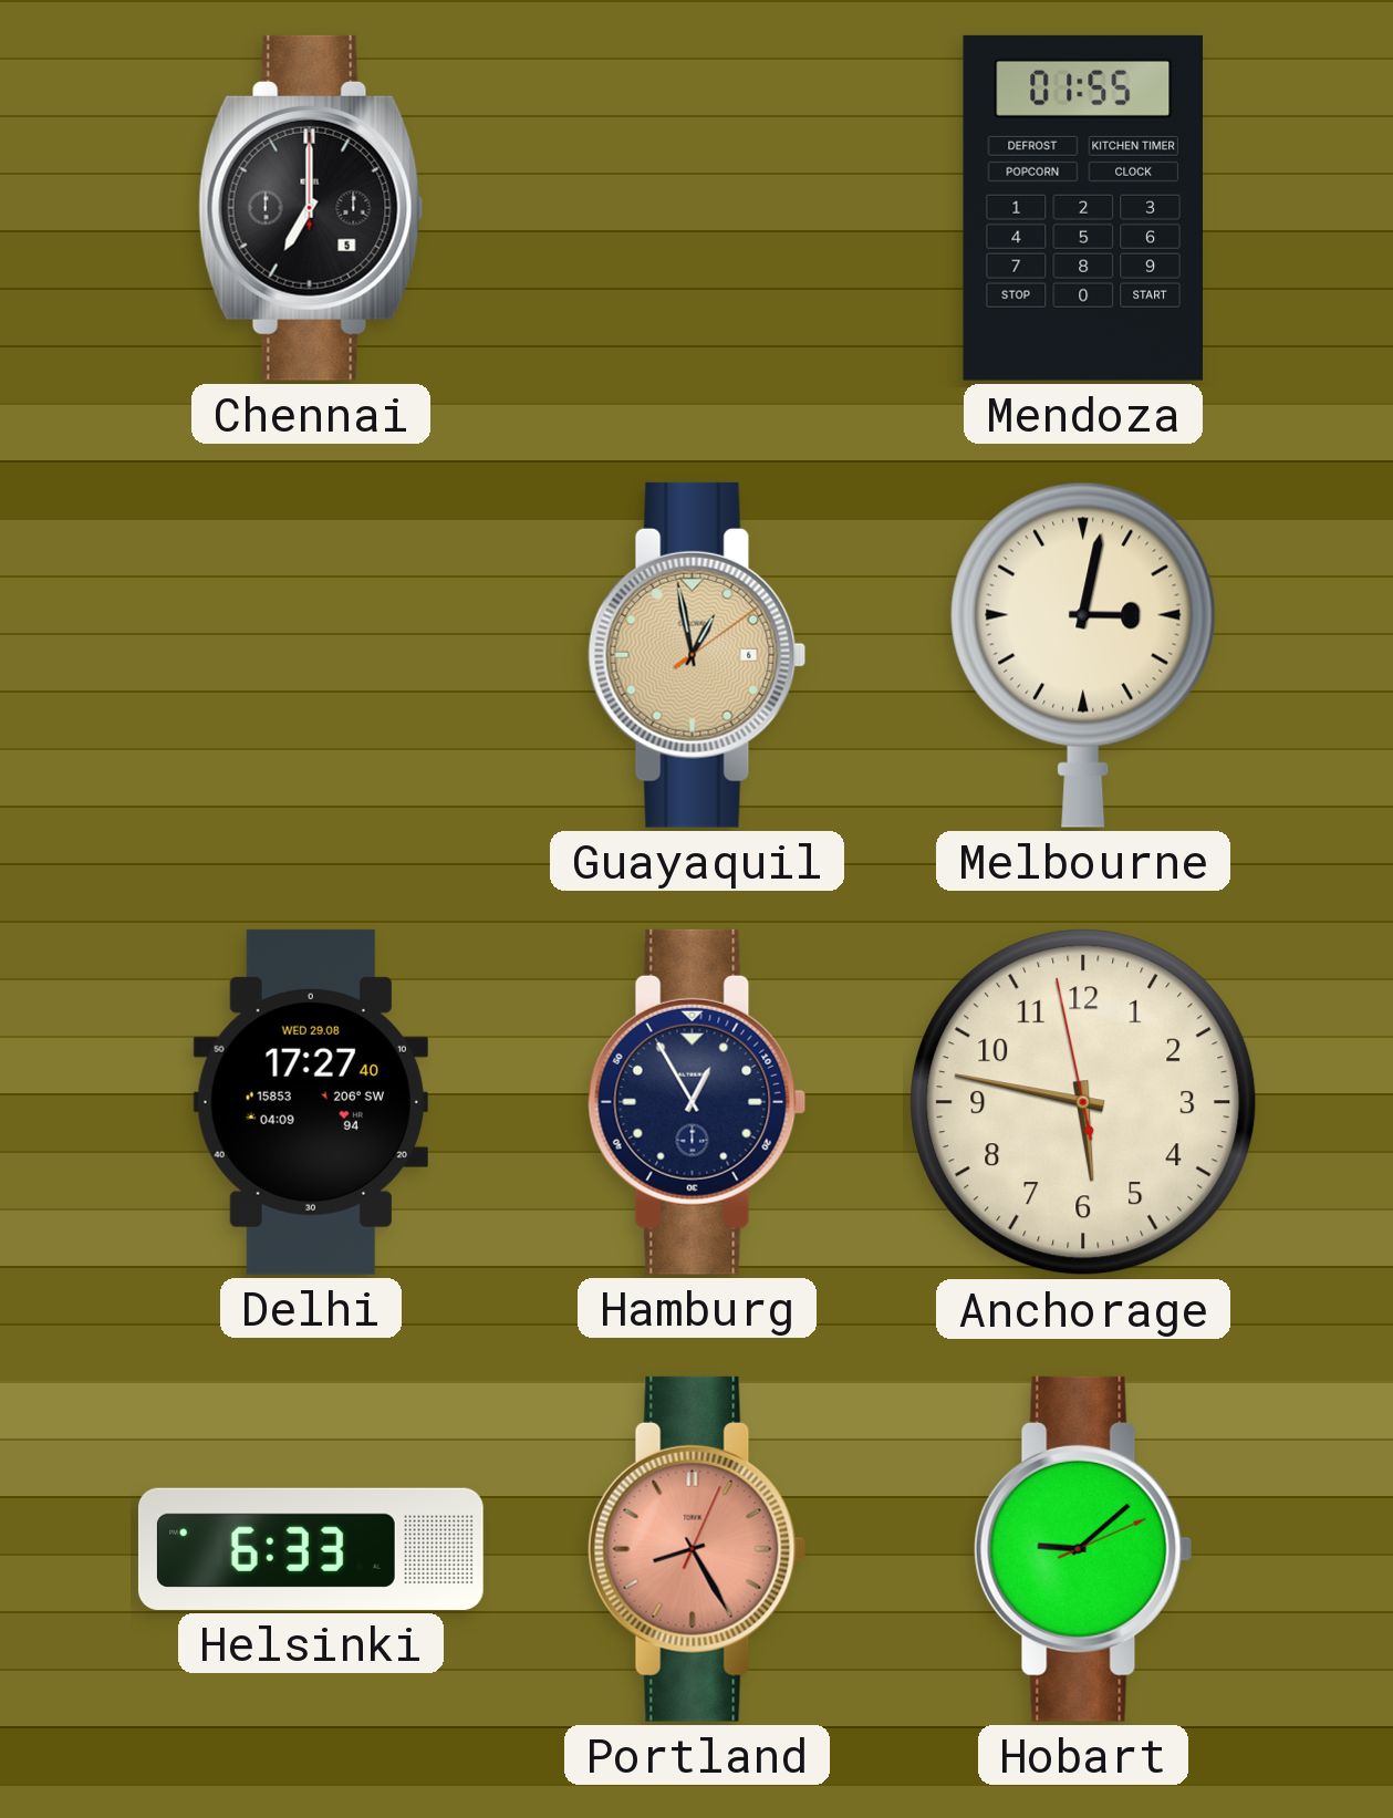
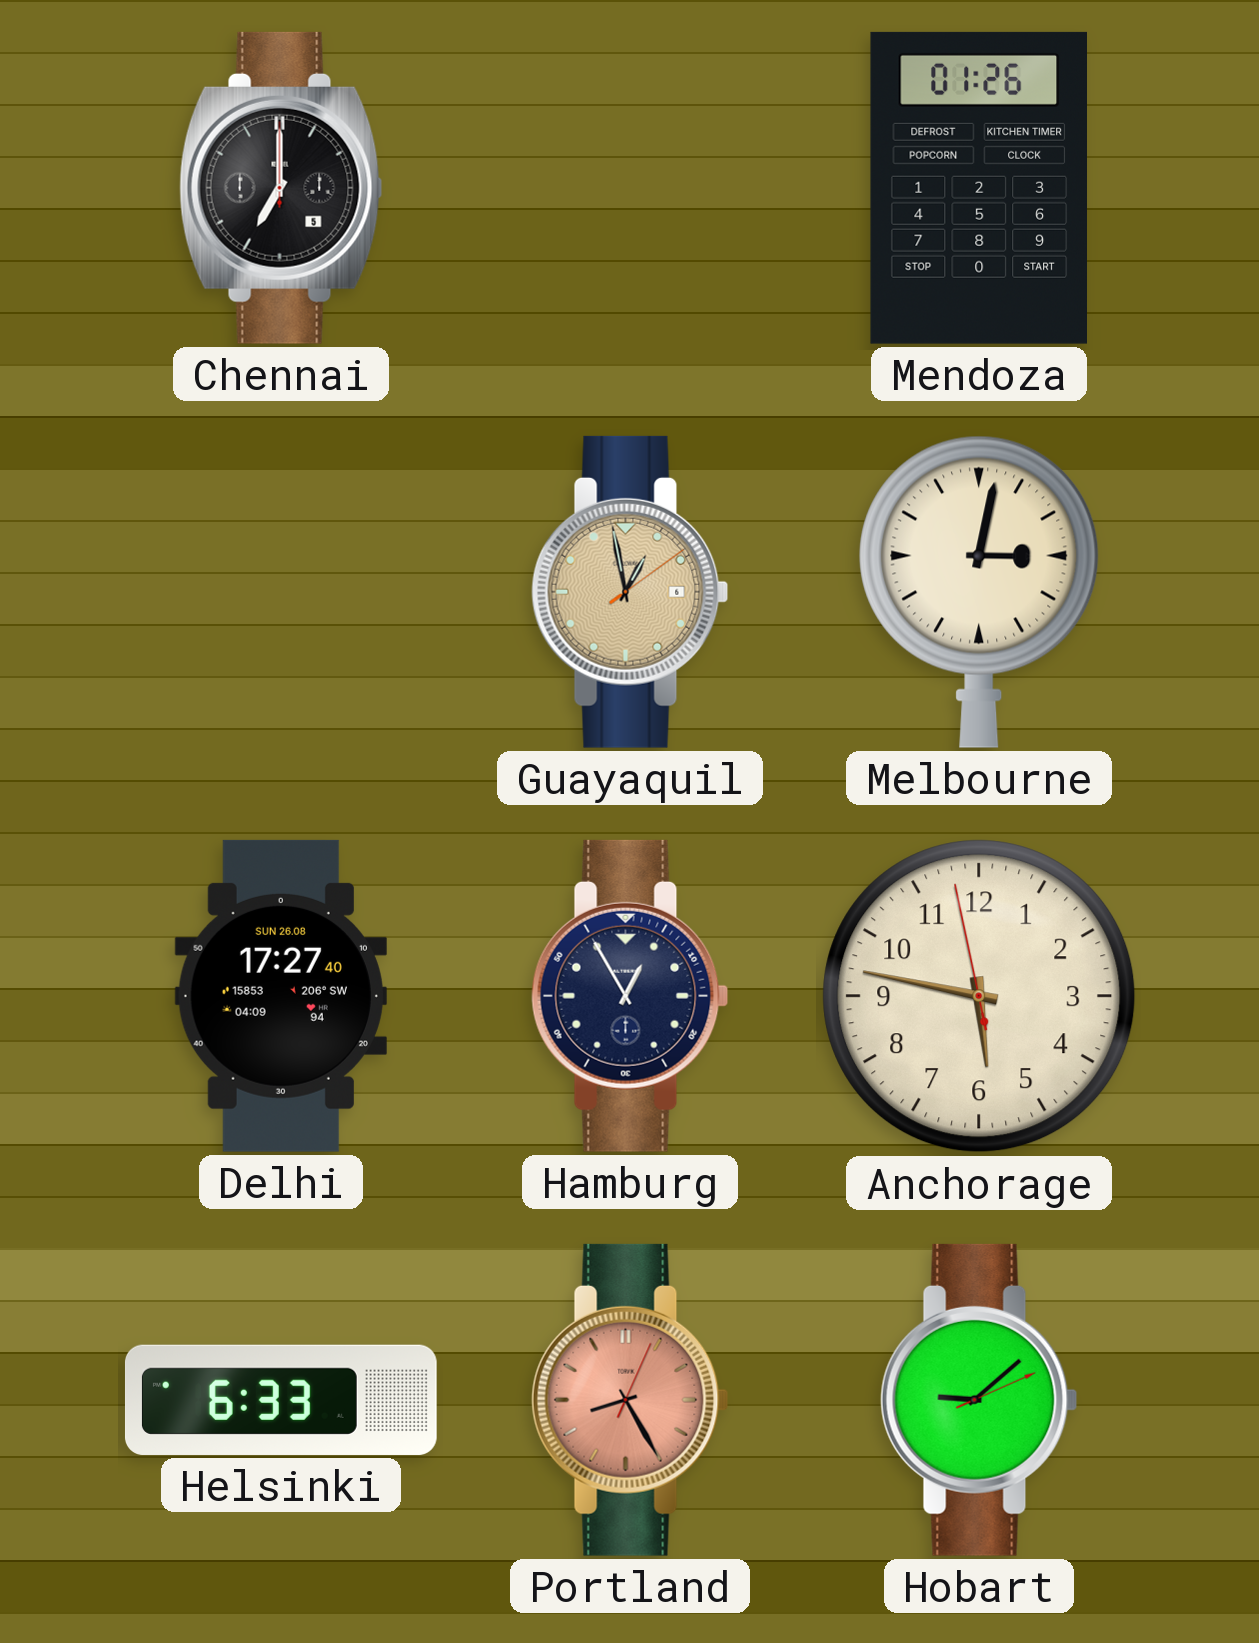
Mendoza: 01:55 -> 01:26
Delhi date: WED 29.08 -> SUN 26.08
